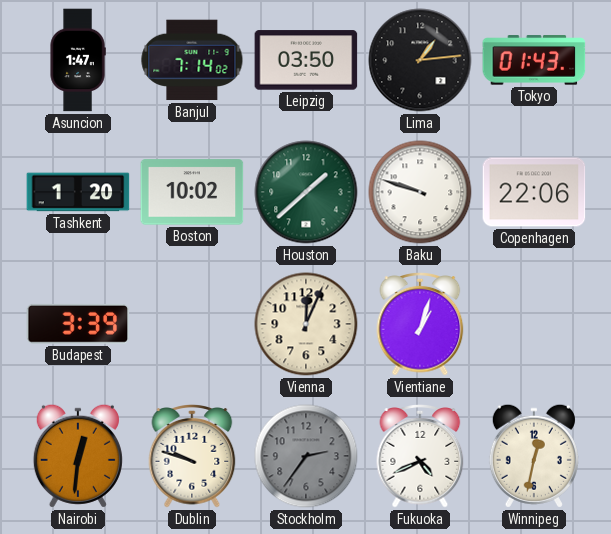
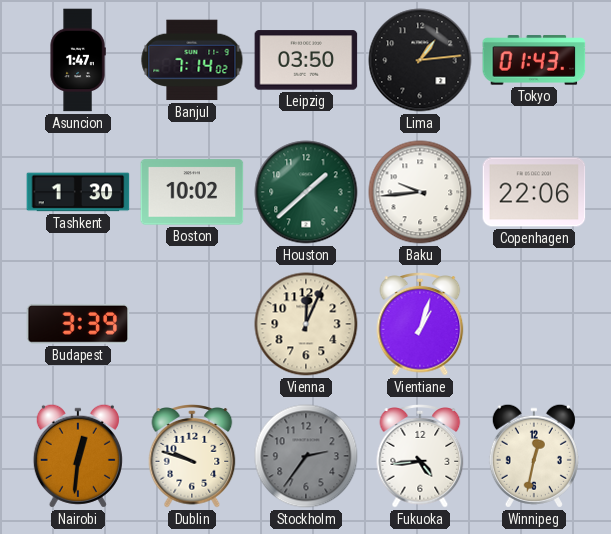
Tashkent: 1:20 -> 1:30
Baku: 9:48 -> 9:44
Fukuoka: 4:41 -> 4:44
